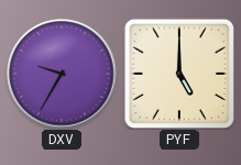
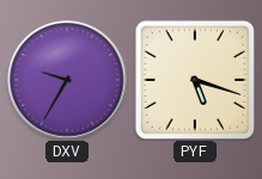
PYF: 5:00 -> 5:18
